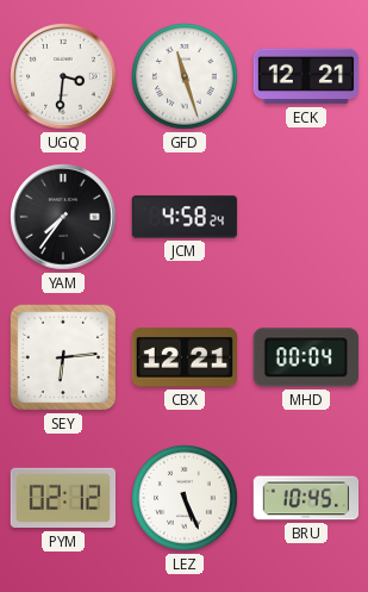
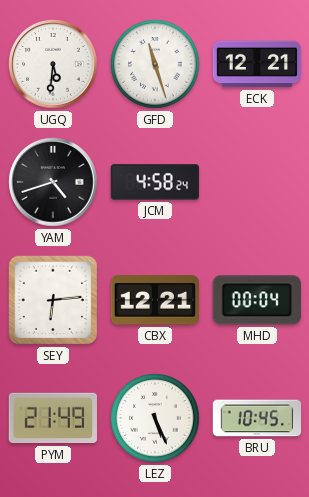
UGQ: 3:31 -> 5:31
YAM: 7:36 -> 4:42
PYM: 02:12 -> 21:49
